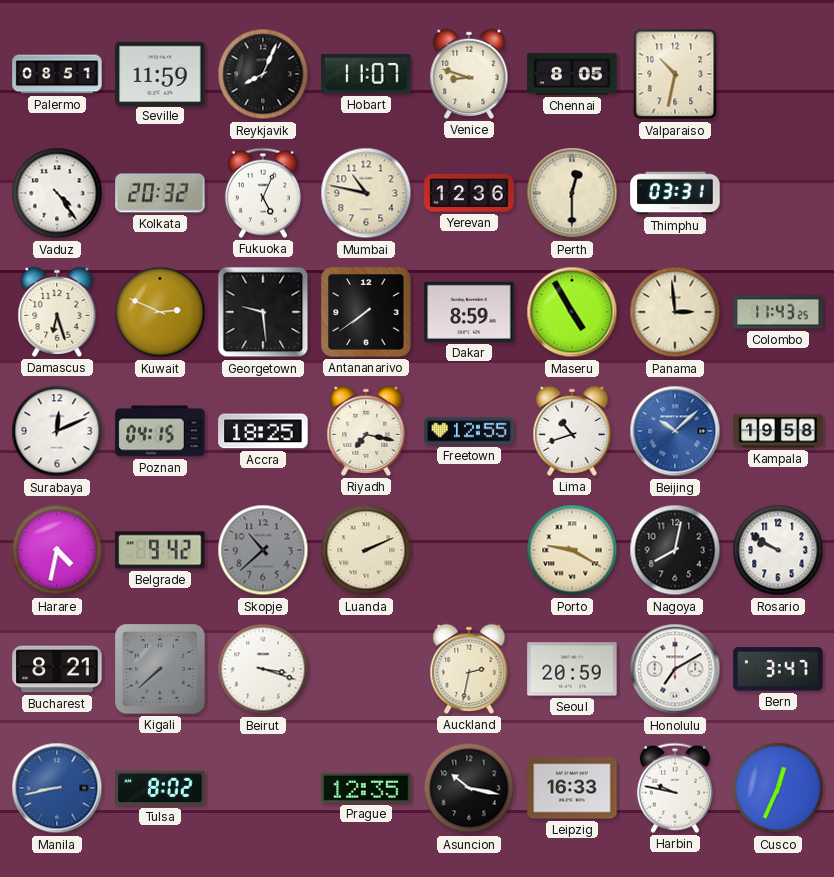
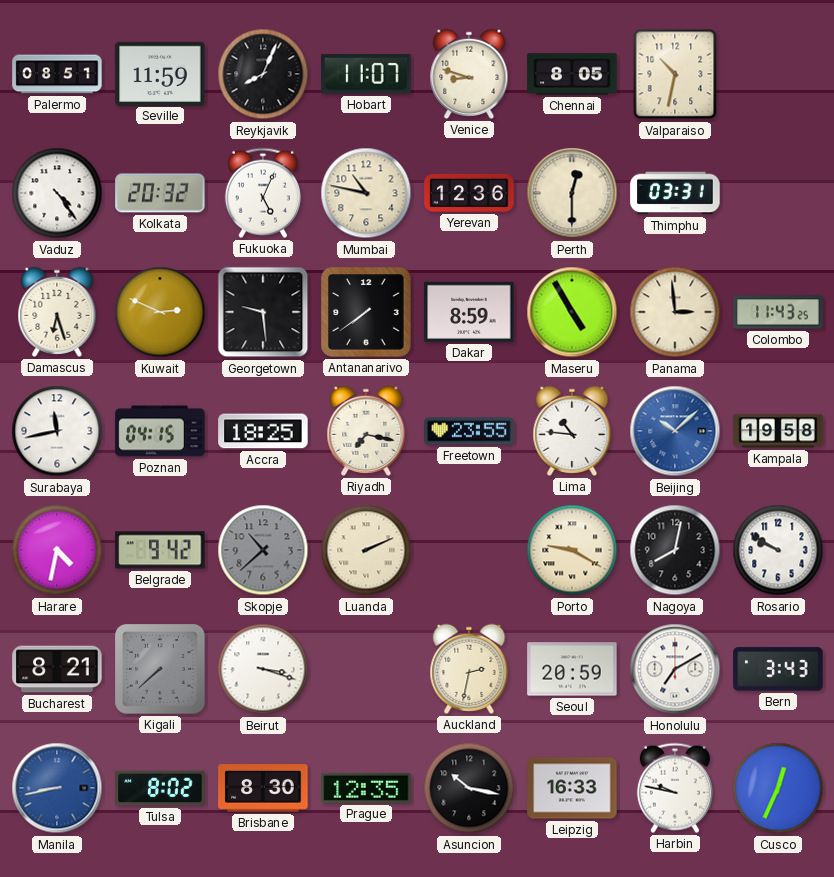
Surabaya: 12:11 -> 11:43
Freetown: 12:55 -> 23:55
Lima: 10:42 -> 10:46
Bern: 3:47 -> 3:43
Brisbane: none -> 8:30
